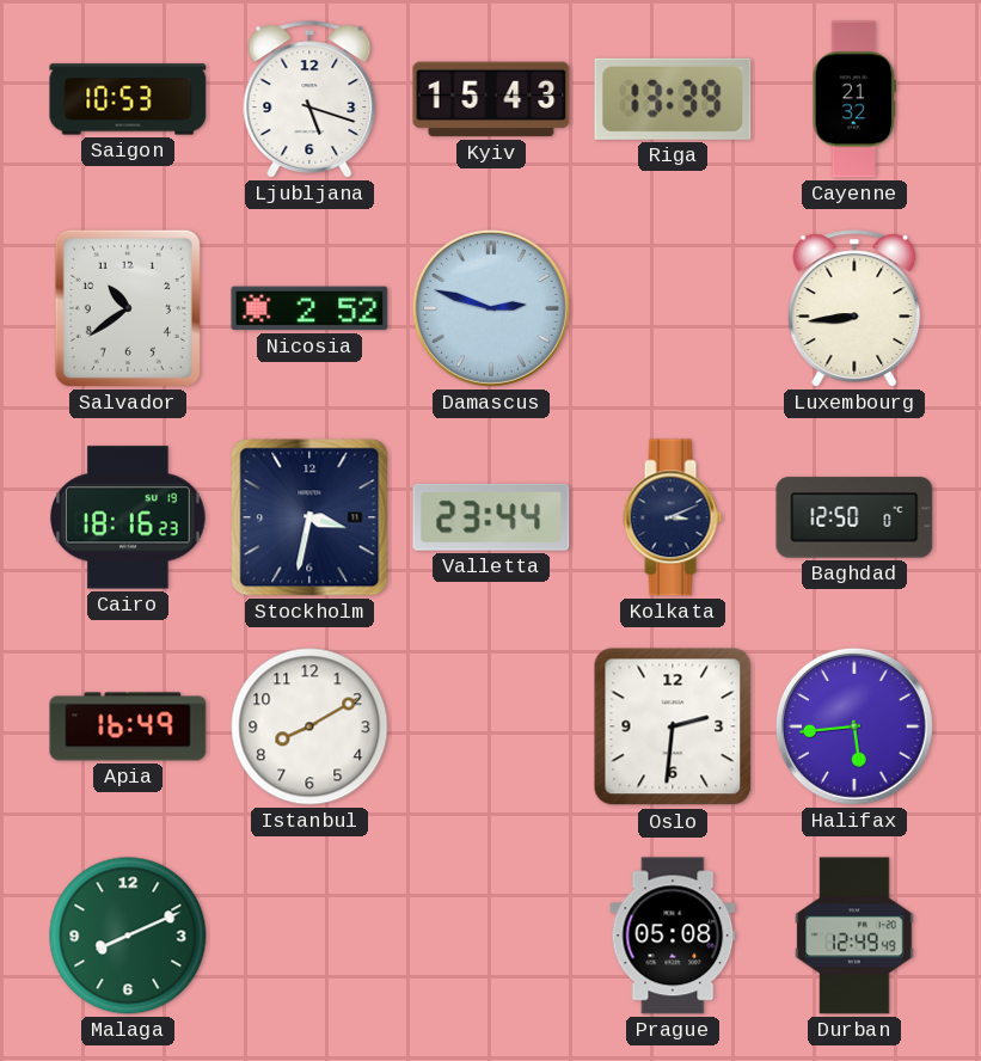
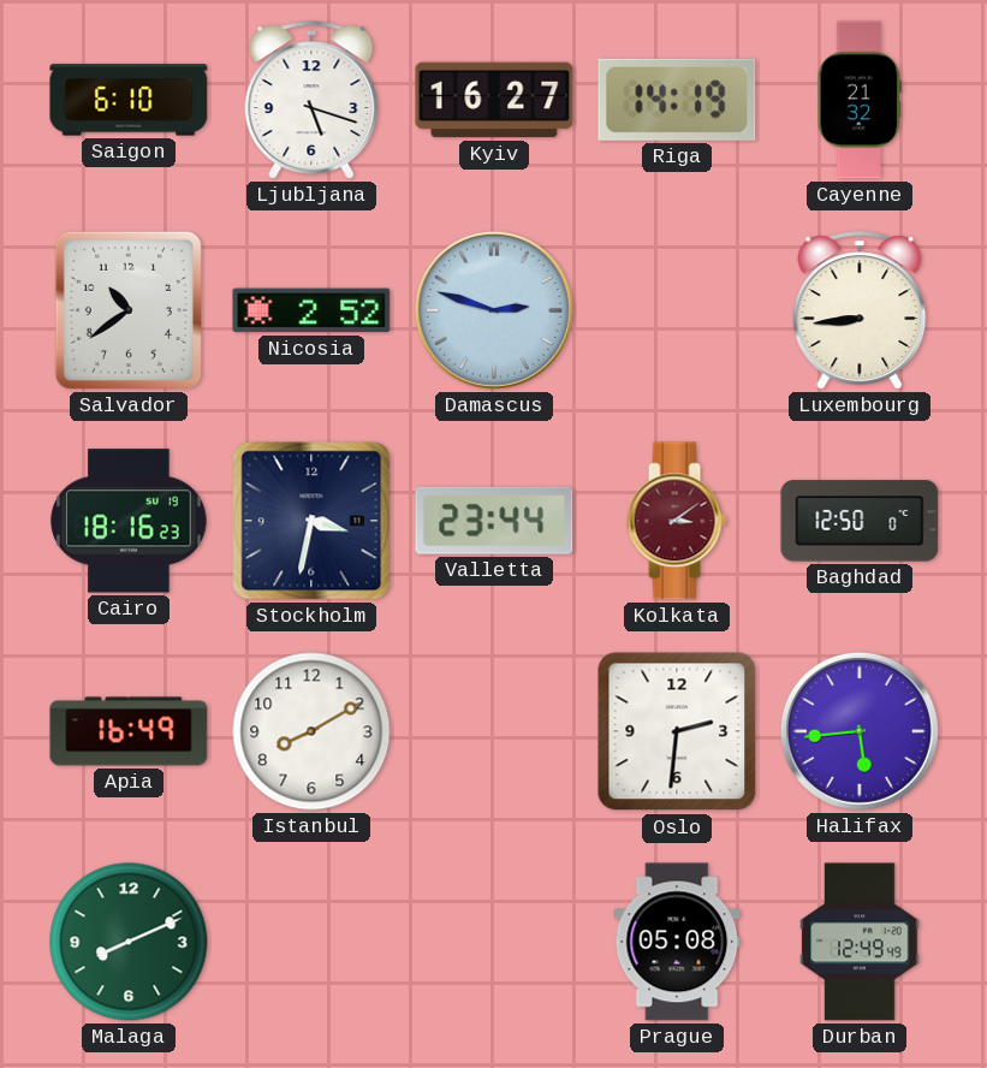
Saigon: 10:53 -> 6:10
Kyiv: 15:43 -> 16:27
Riga: 13:39 -> 14:19
Kolkata: 3:11 -> 3:09
Kolkata dial: navy -> burgundy
